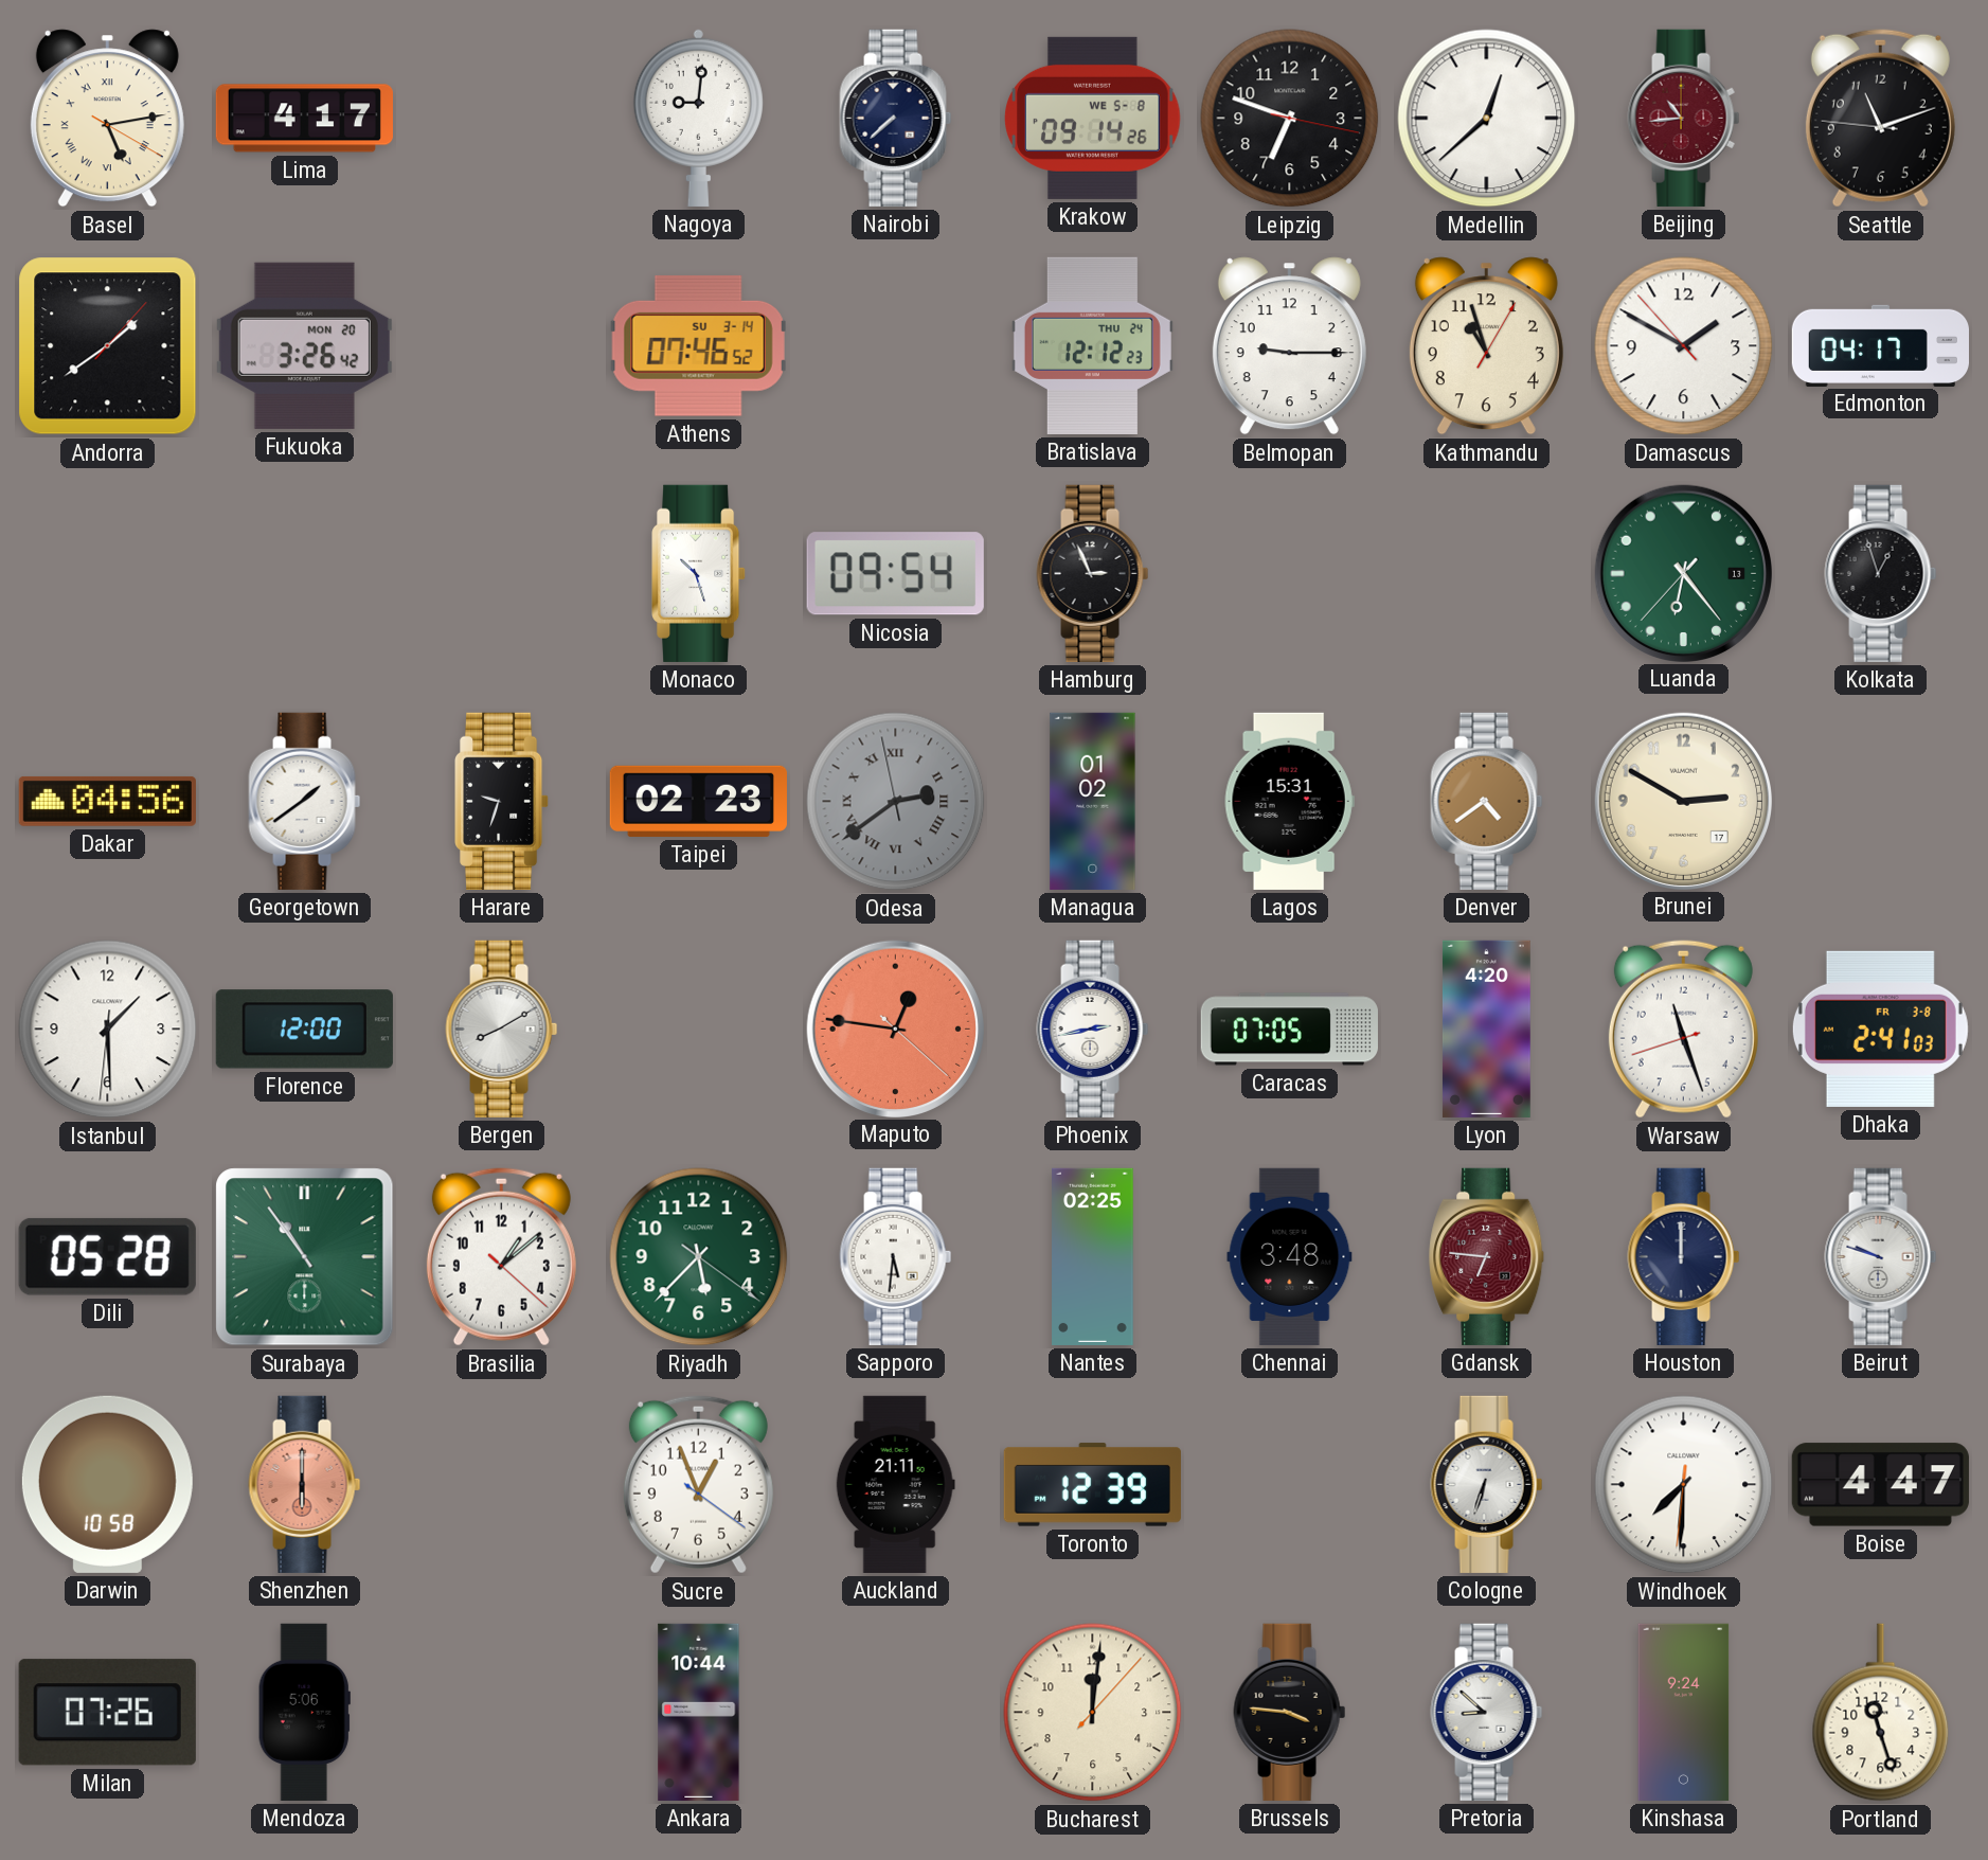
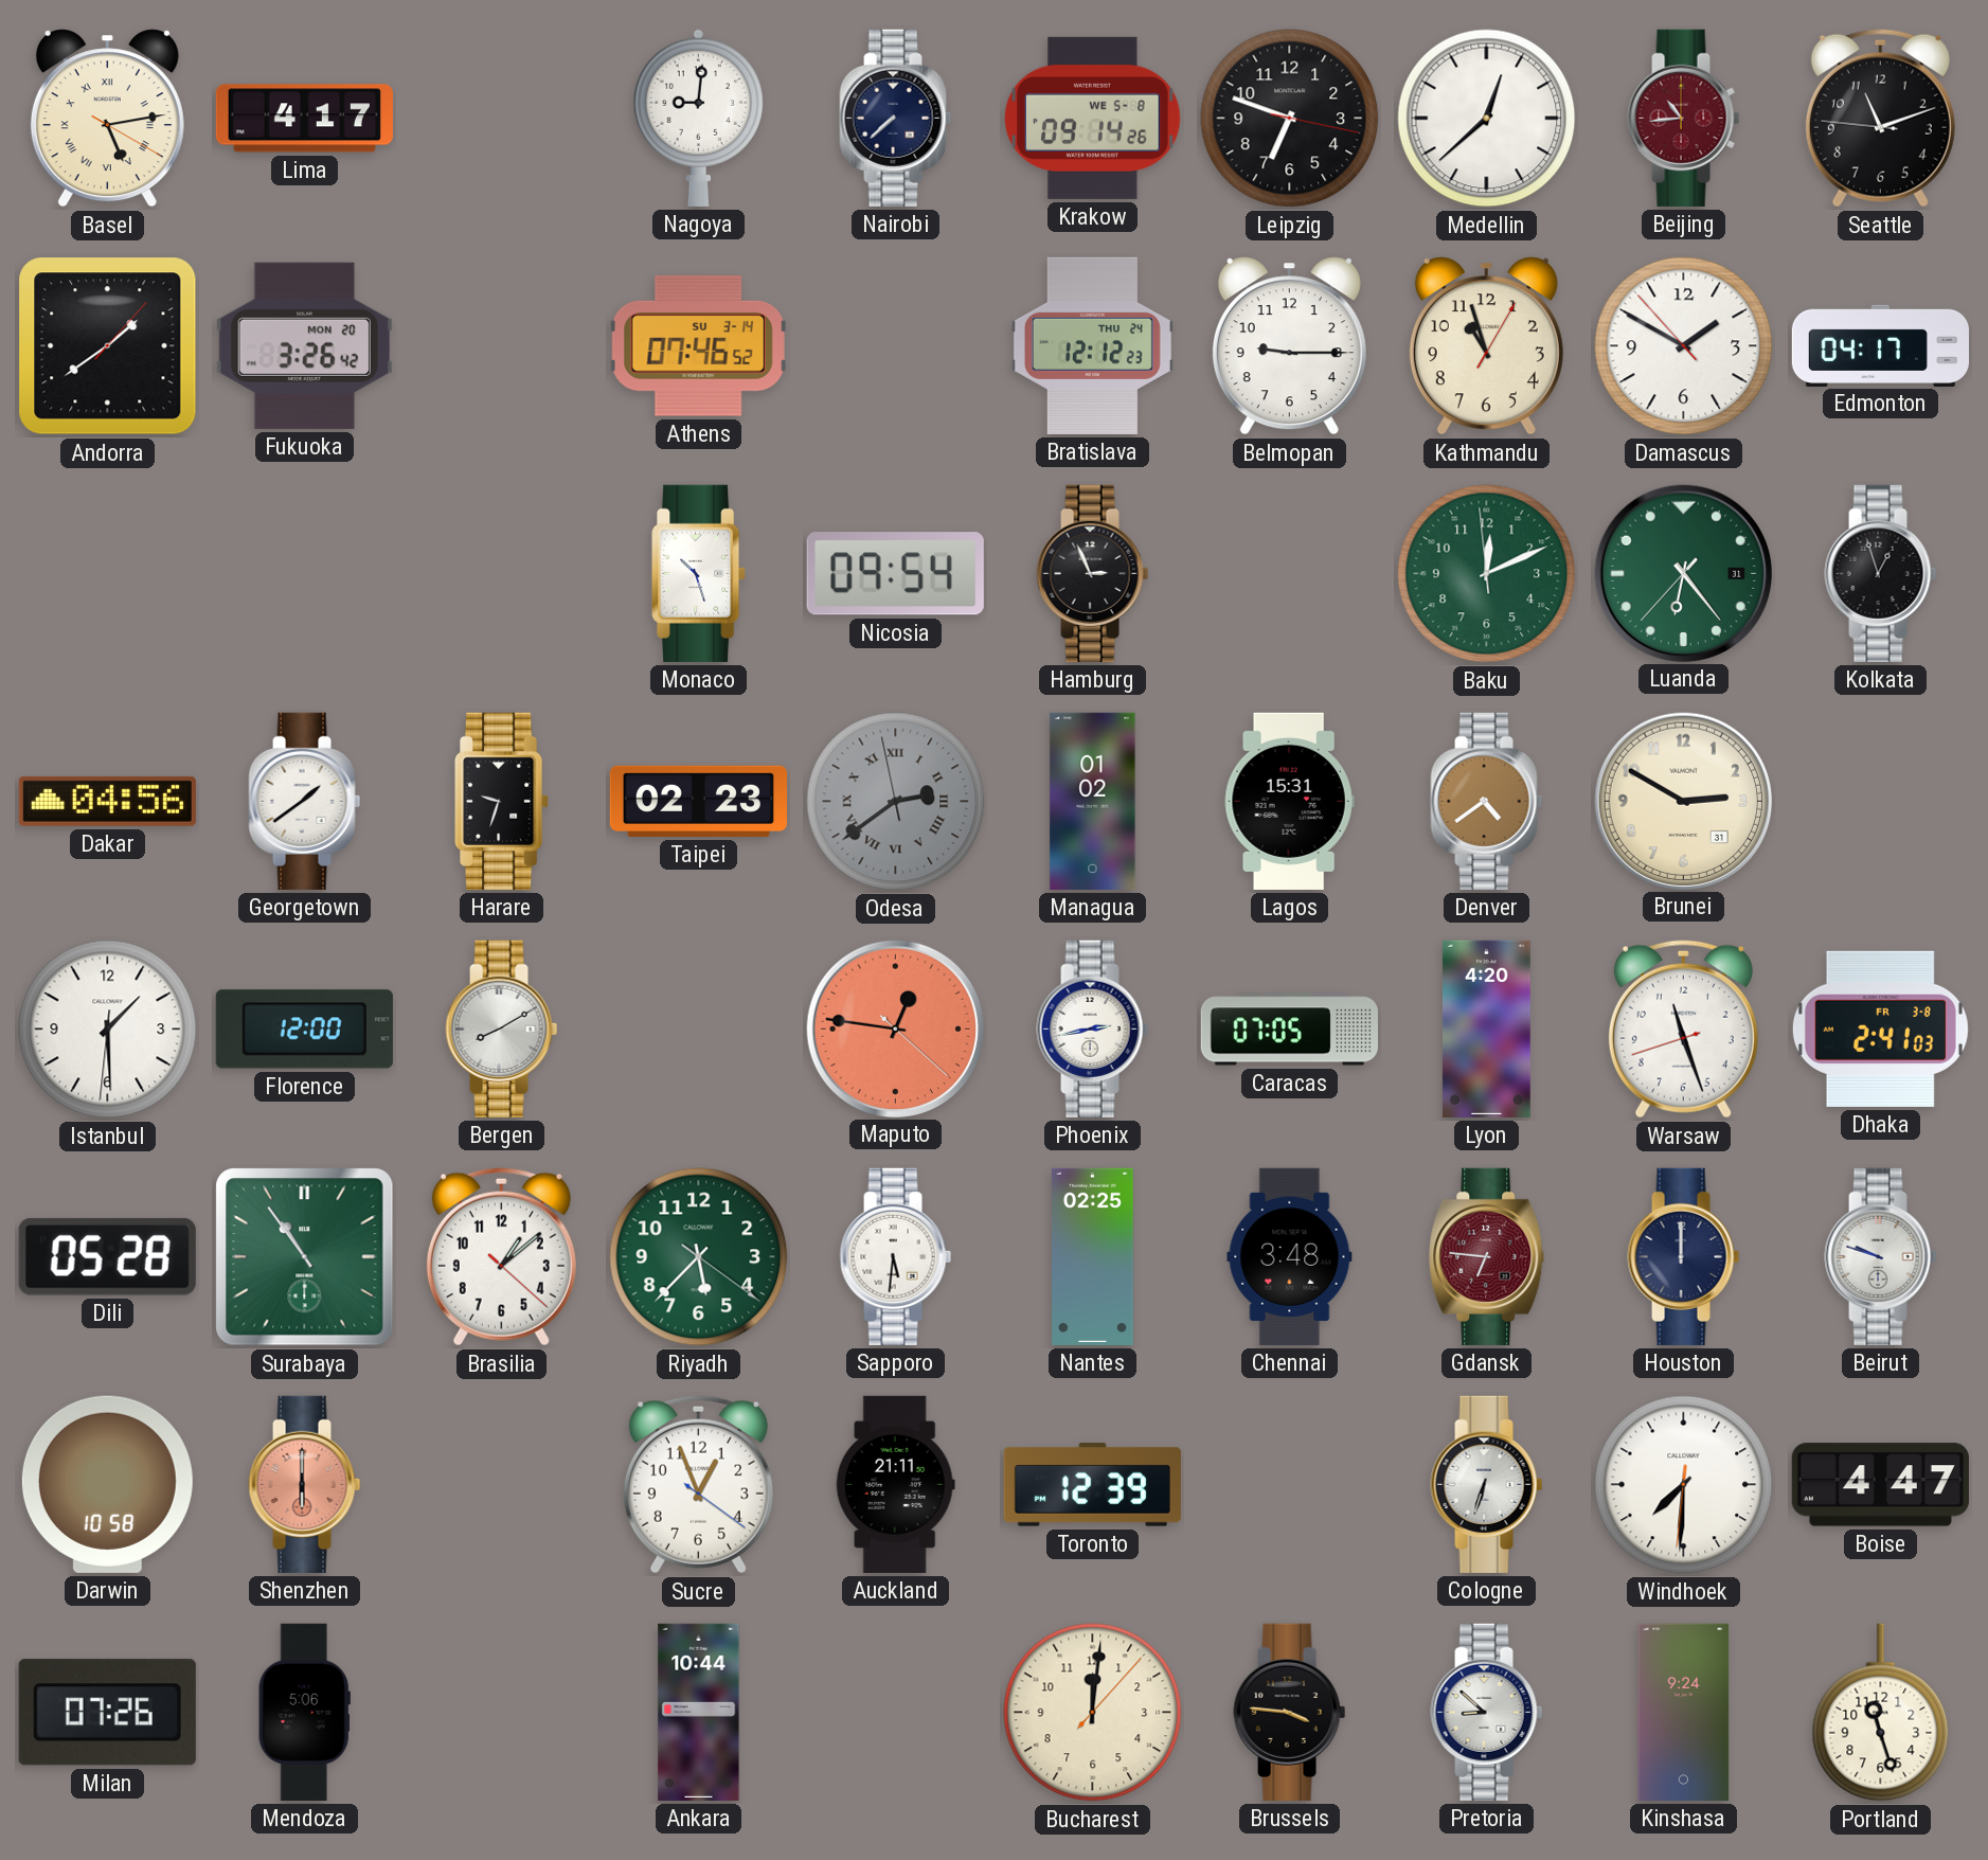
Baku: none -> 12:10
Luanda date: 13 -> 31
Brunei date: 17 -> 31
